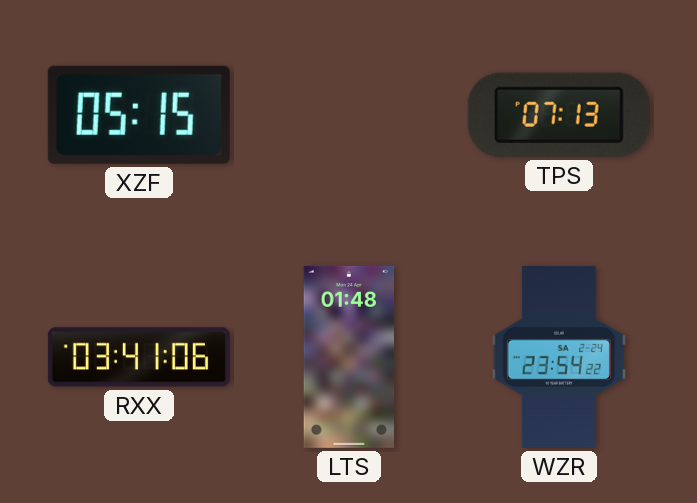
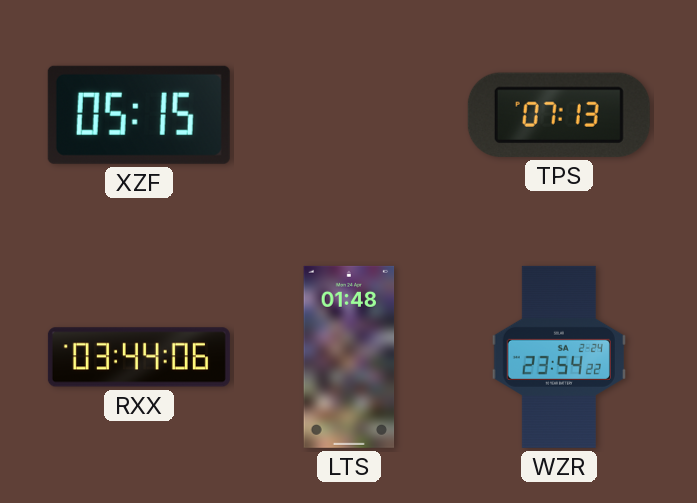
RXX: 03:41 -> 03:44
